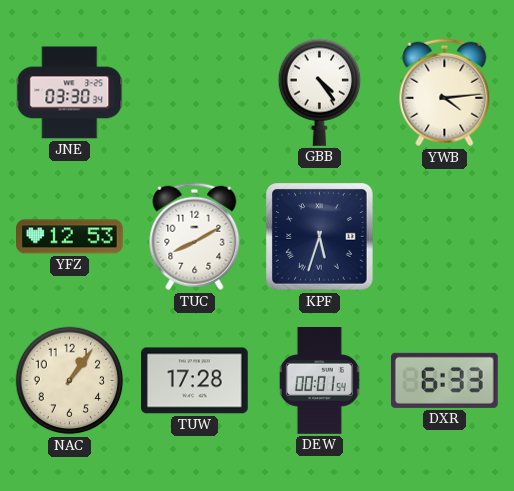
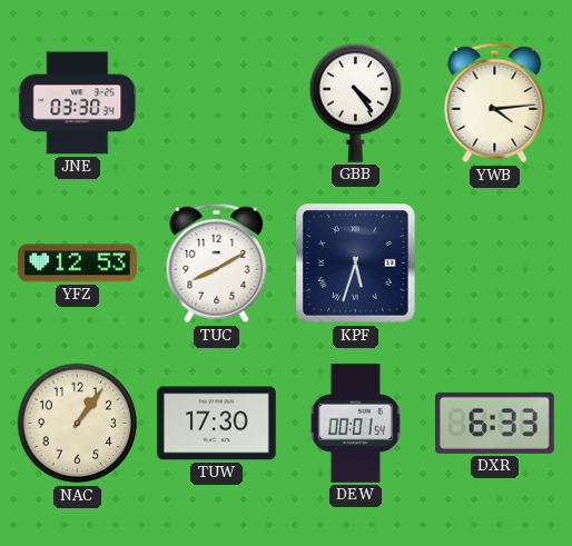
TUW: 17:28 -> 17:30
